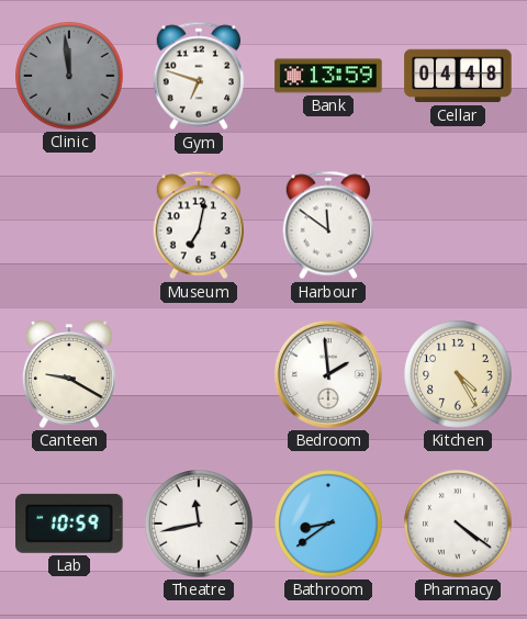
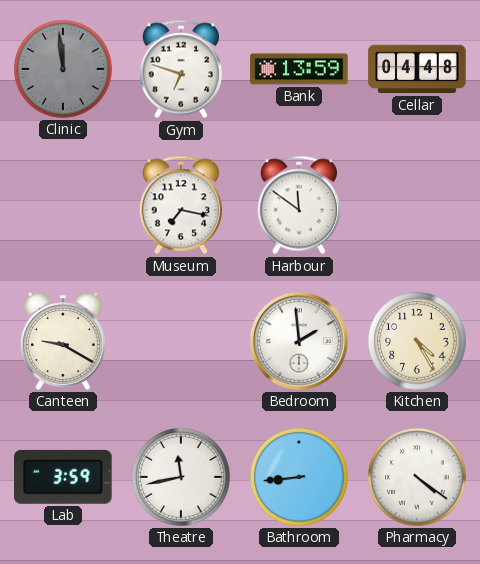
Museum: 7:02 -> 7:17
Lab: 10:59 -> 3:59
Bathroom: 8:39 -> 8:44
